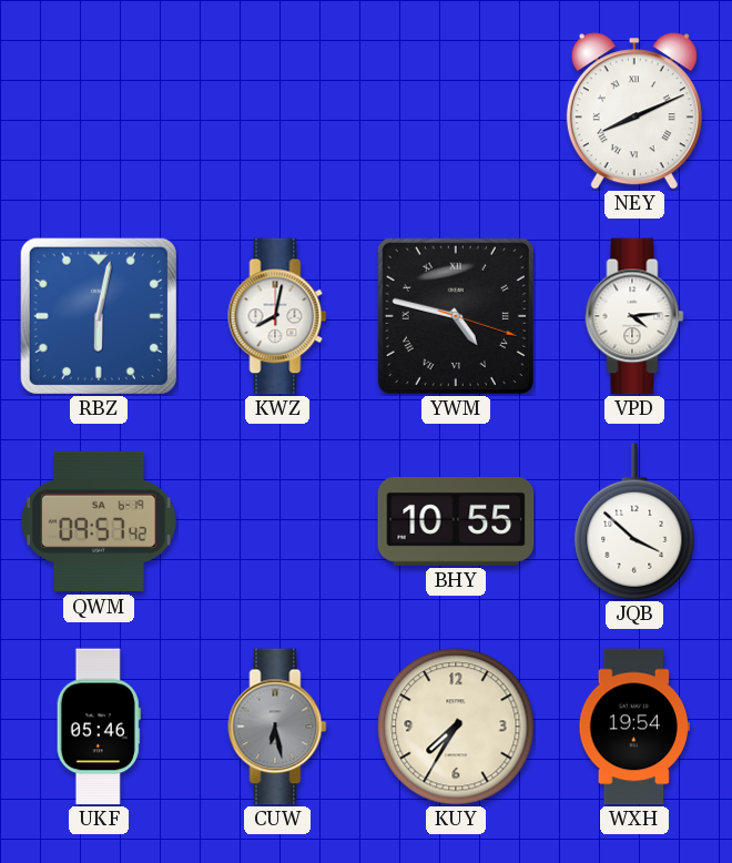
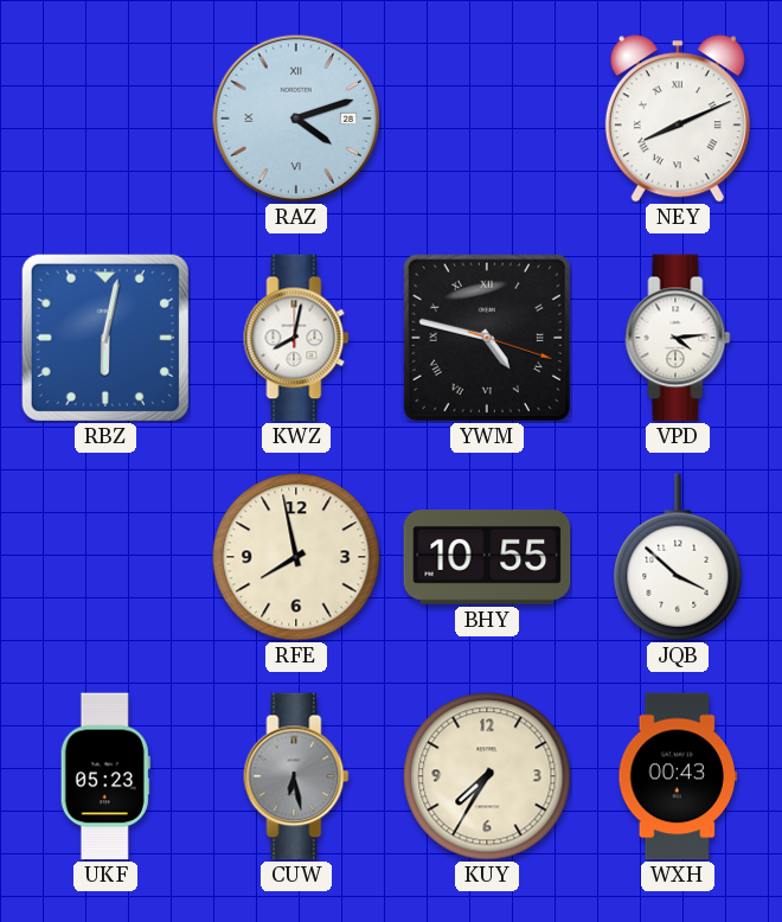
RAZ: none -> 4:12
QWM: 09:57 -> none
RFE: none -> 7:58
UKF: 05:46 -> 05:23
WXH: 19:54 -> 00:43
